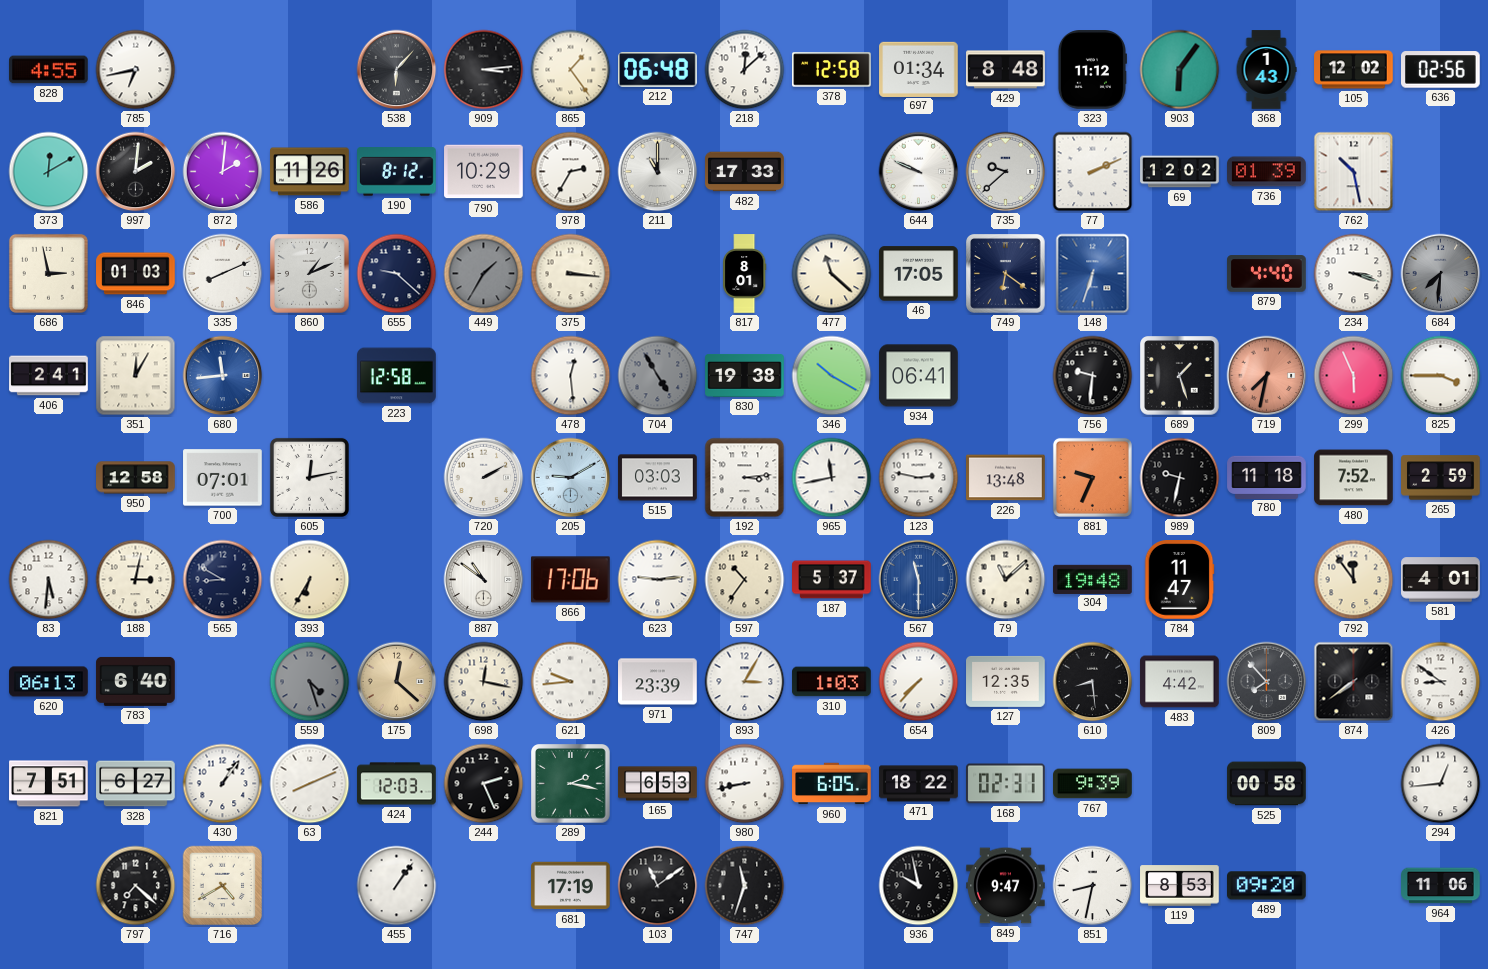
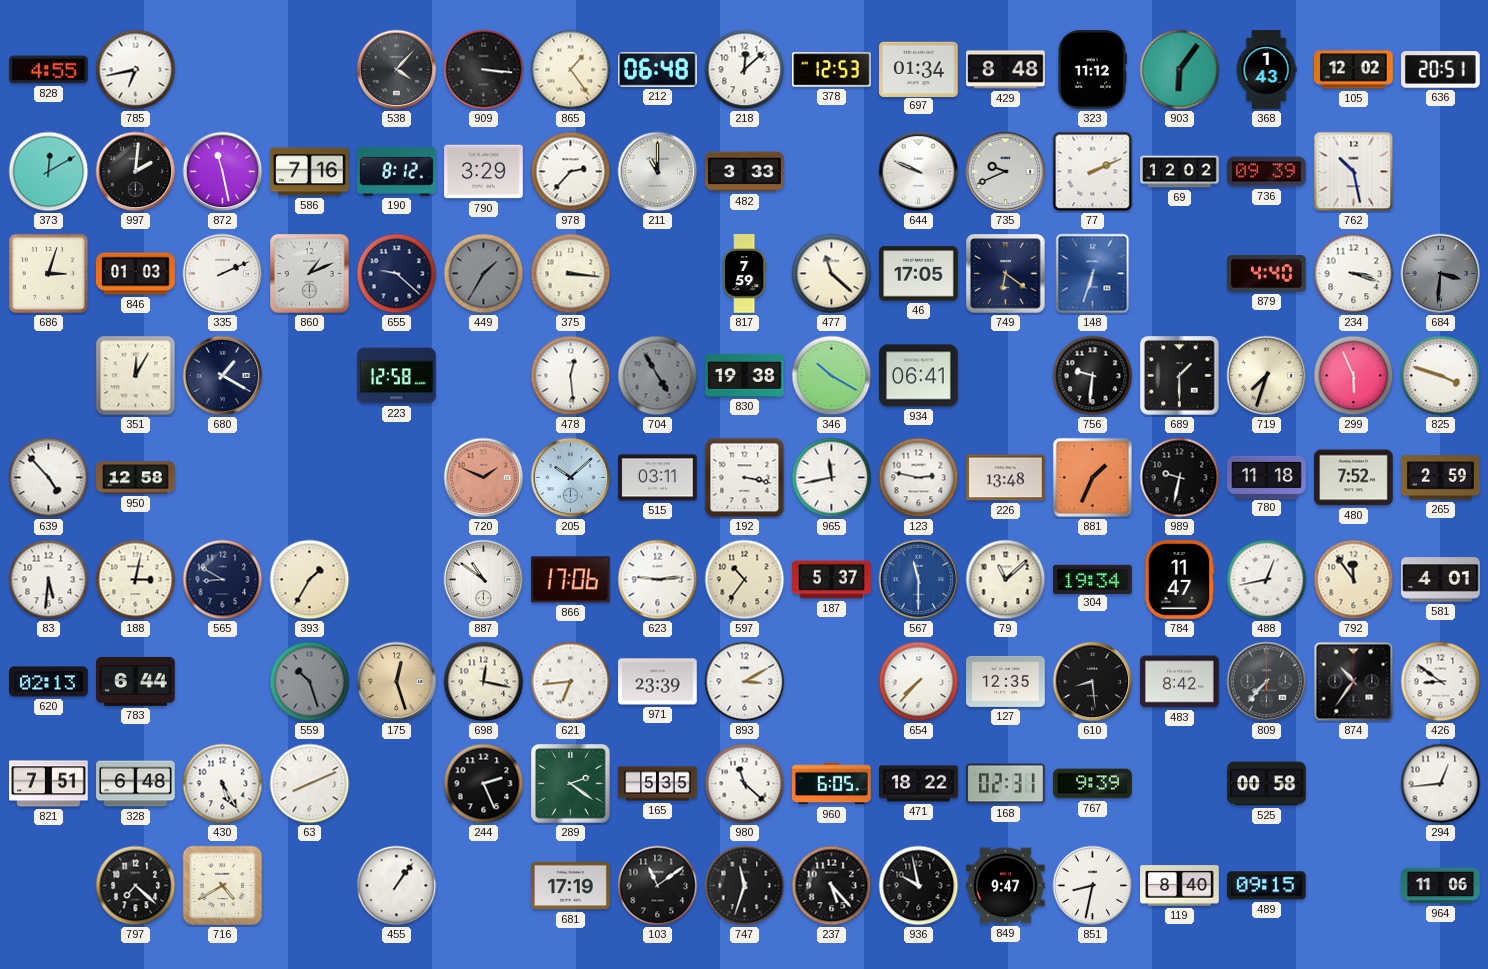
538: 6:07 -> 4:07
909: 3:14 -> 3:16
378: 12:58 -> 12:53
636: 02:56 -> 20:51
872: 2:01 -> 11:28
586: 11:26 -> 7:16
790: 10:29 -> 3:29
978: 2:35 -> 2:37
482: 17:33 -> 3:33
735: 9:38 -> 9:41
736: 01:39 -> 09:39
686: 2:58 -> 3:03
335: 8:11 -> 2:11
817: 8:01 -> 7:59
684: 7:31 -> 3:31
406: 2:41 -> none
680: 11:44 -> 1:20
680 dial: blue -> navy
689: 1:27 -> 1:30
719: 7:32 -> 7:33
719 dial: salmon -> cream
825: 3:45 -> 3:48
639: none -> 4:53
700: 07:01 -> none
605: 12:13 -> none
720: 2:10 -> 1:49
720 dial: white -> salmon
205: 9:10 -> 10:08
515: 03:03 -> 03:11
192: 3:14 -> 3:17
881: 9:34 -> 1:34
393: 6:35 -> 1:35
304: 19:48 -> 19:34
488: none -> 12:43
620: 06:13 -> 02:13
783: 6:40 -> 6:44
559: 4:27 -> 10:27
175: 12:22 -> 12:27
621: 9:44 -> 6:44
893: 3:05 -> 3:10
310: 1:03 -> none
483: 4:42 -> 8:42
809: 7:53 -> 7:37
874: 7:39 -> 10:36
328: 6:27 -> 6:48
430: 1:06 -> 5:25
424: 12:03 -> none
289: 2:17 -> 2:21
165: 6:53 -> 5:35
980: 8:43 -> 11:22
237: none -> 5:23
119: 8:53 -> 8:40
489: 09:20 -> 09:15
